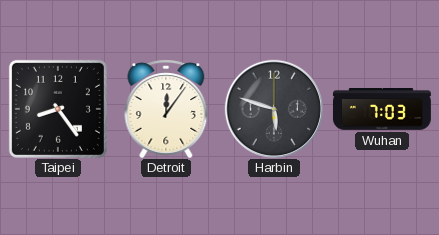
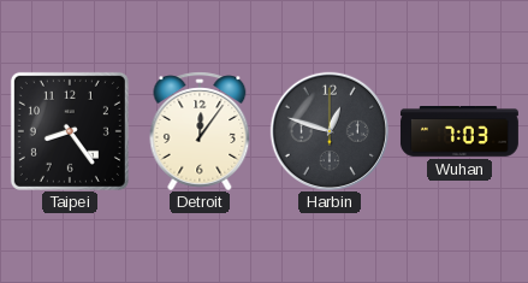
Harbin: 5:48 -> 12:48
